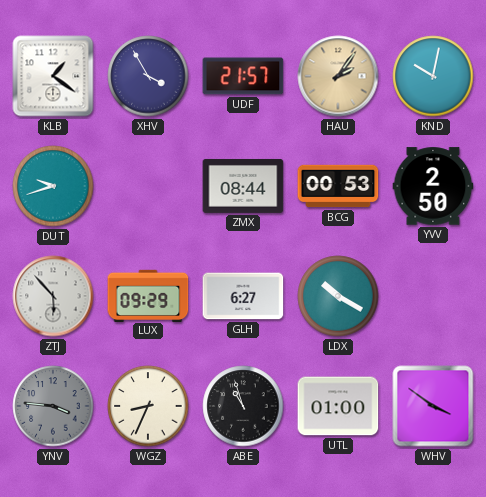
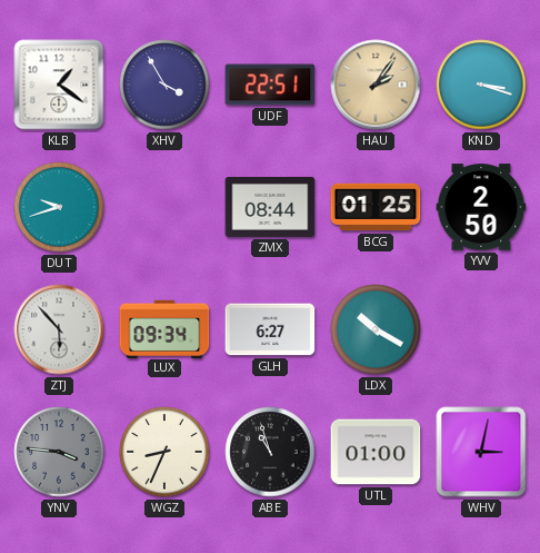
UDF: 21:57 -> 22:51
KND: 10:02 -> 3:18
BCG: 00:53 -> 01:25
LUX: 09:29 -> 09:34
WHV: 3:51 -> 3:02
